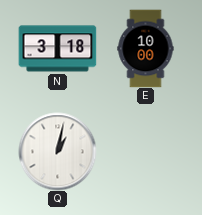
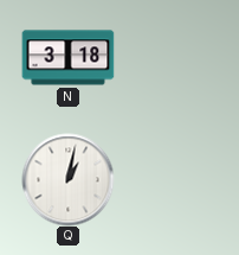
E: 10:00 -> none
